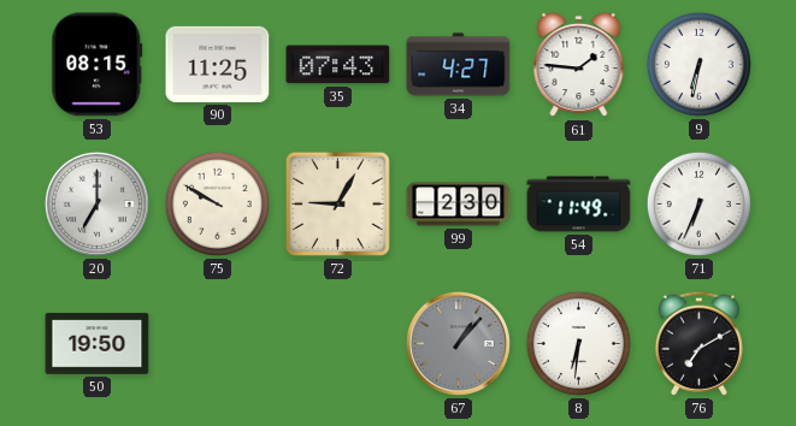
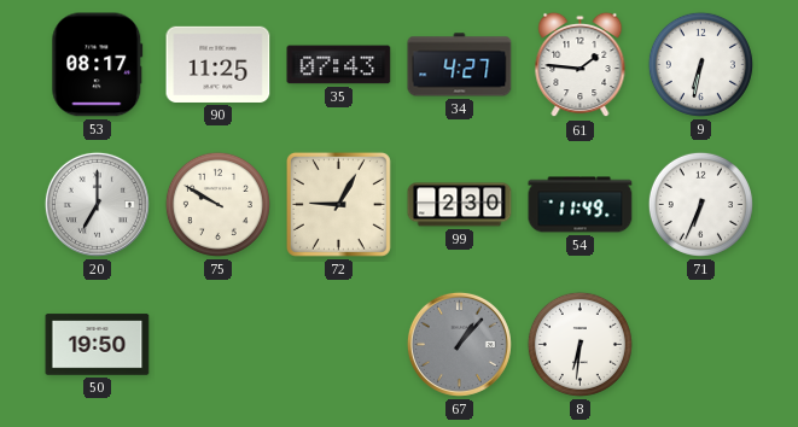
53: 08:15 -> 08:17
76: 7:10 -> none
